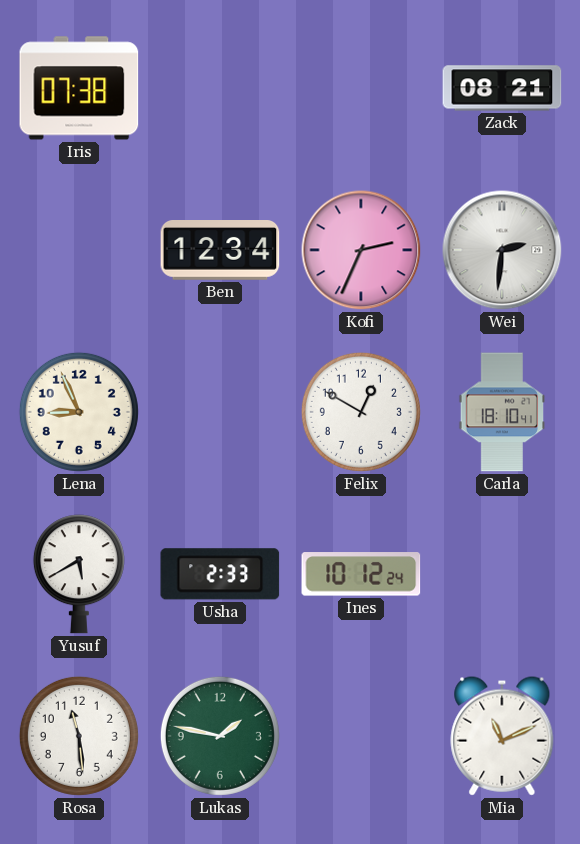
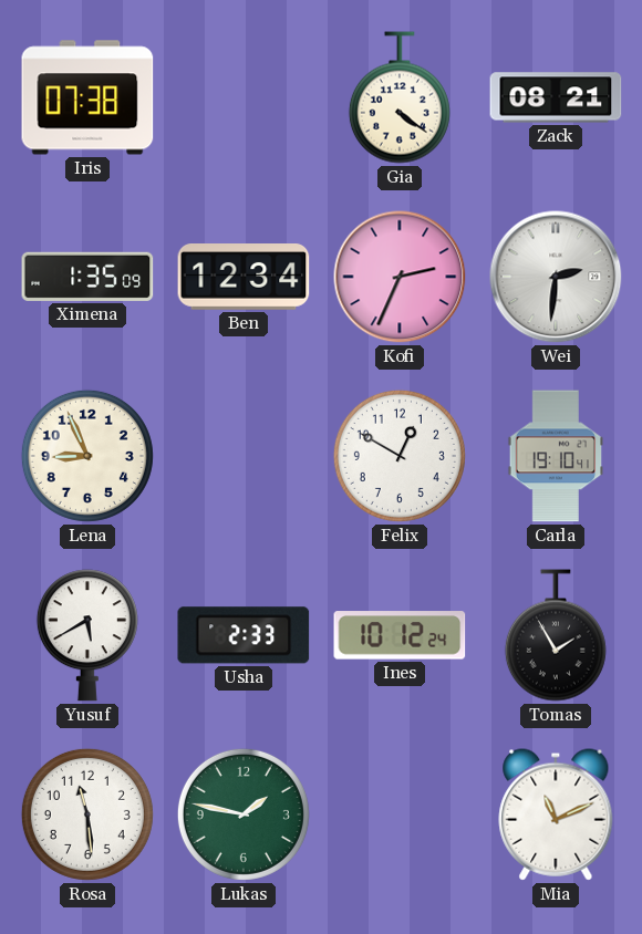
Gia: none -> 4:21
Ximena: none -> 1:35
Carla: 18:10 -> 19:10
Tomas: none -> 1:55
